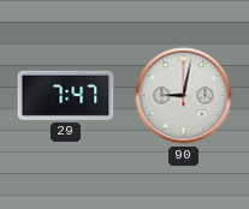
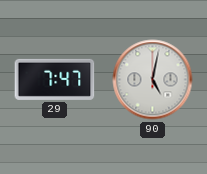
90: 9:02 -> 5:02
